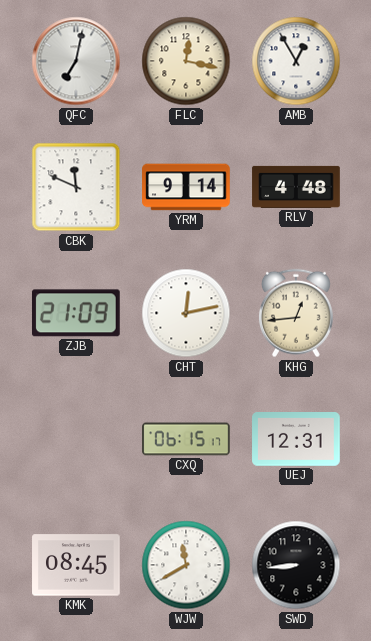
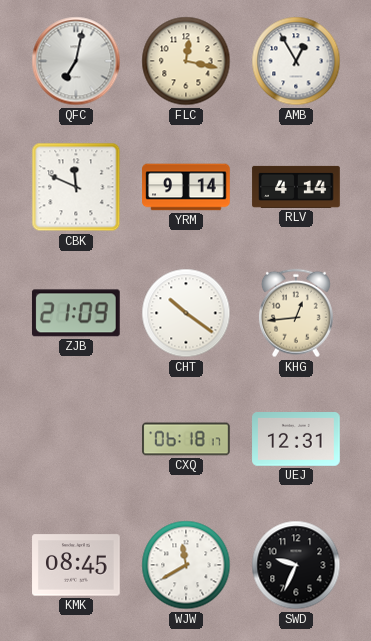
RLV: 4:48 -> 4:14
CHT: 12:13 -> 10:21
CXQ: 06:15 -> 06:18
SWD: 8:44 -> 9:34
